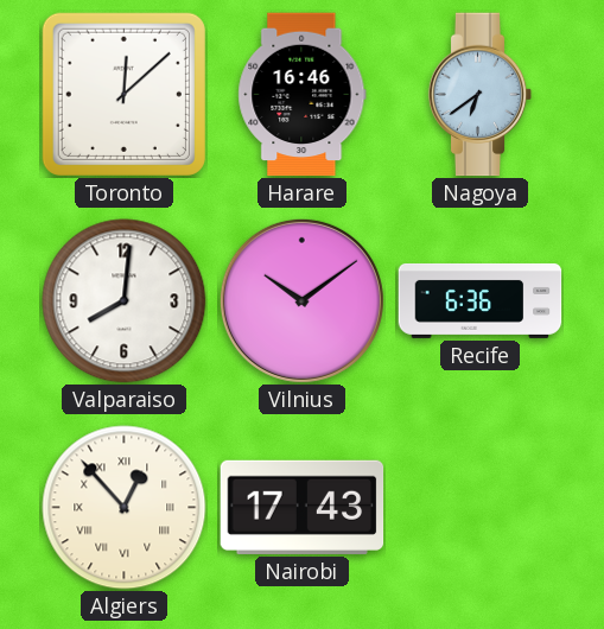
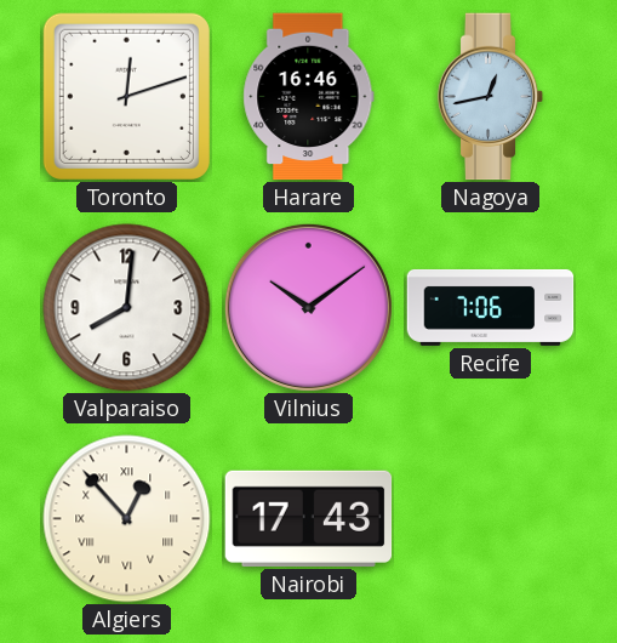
Toronto: 12:08 -> 12:12
Nagoya: 6:39 -> 12:43
Recife: 6:36 -> 7:06
